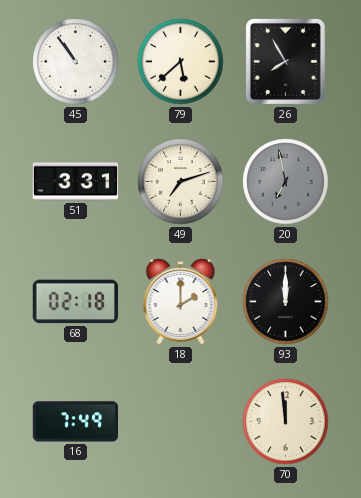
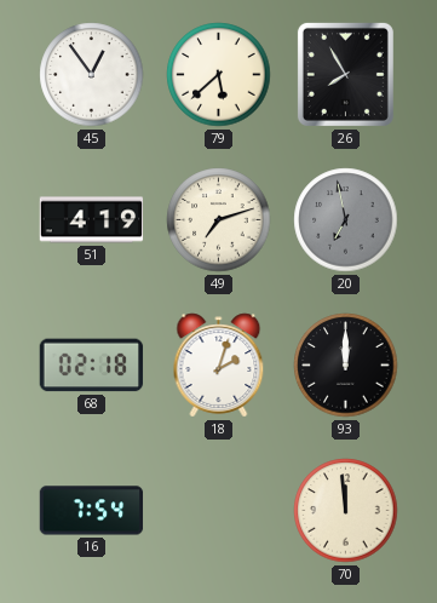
45: 10:54 -> 12:54
51: 3:31 -> 4:19
18: 2:00 -> 2:03
16: 7:49 -> 7:54
